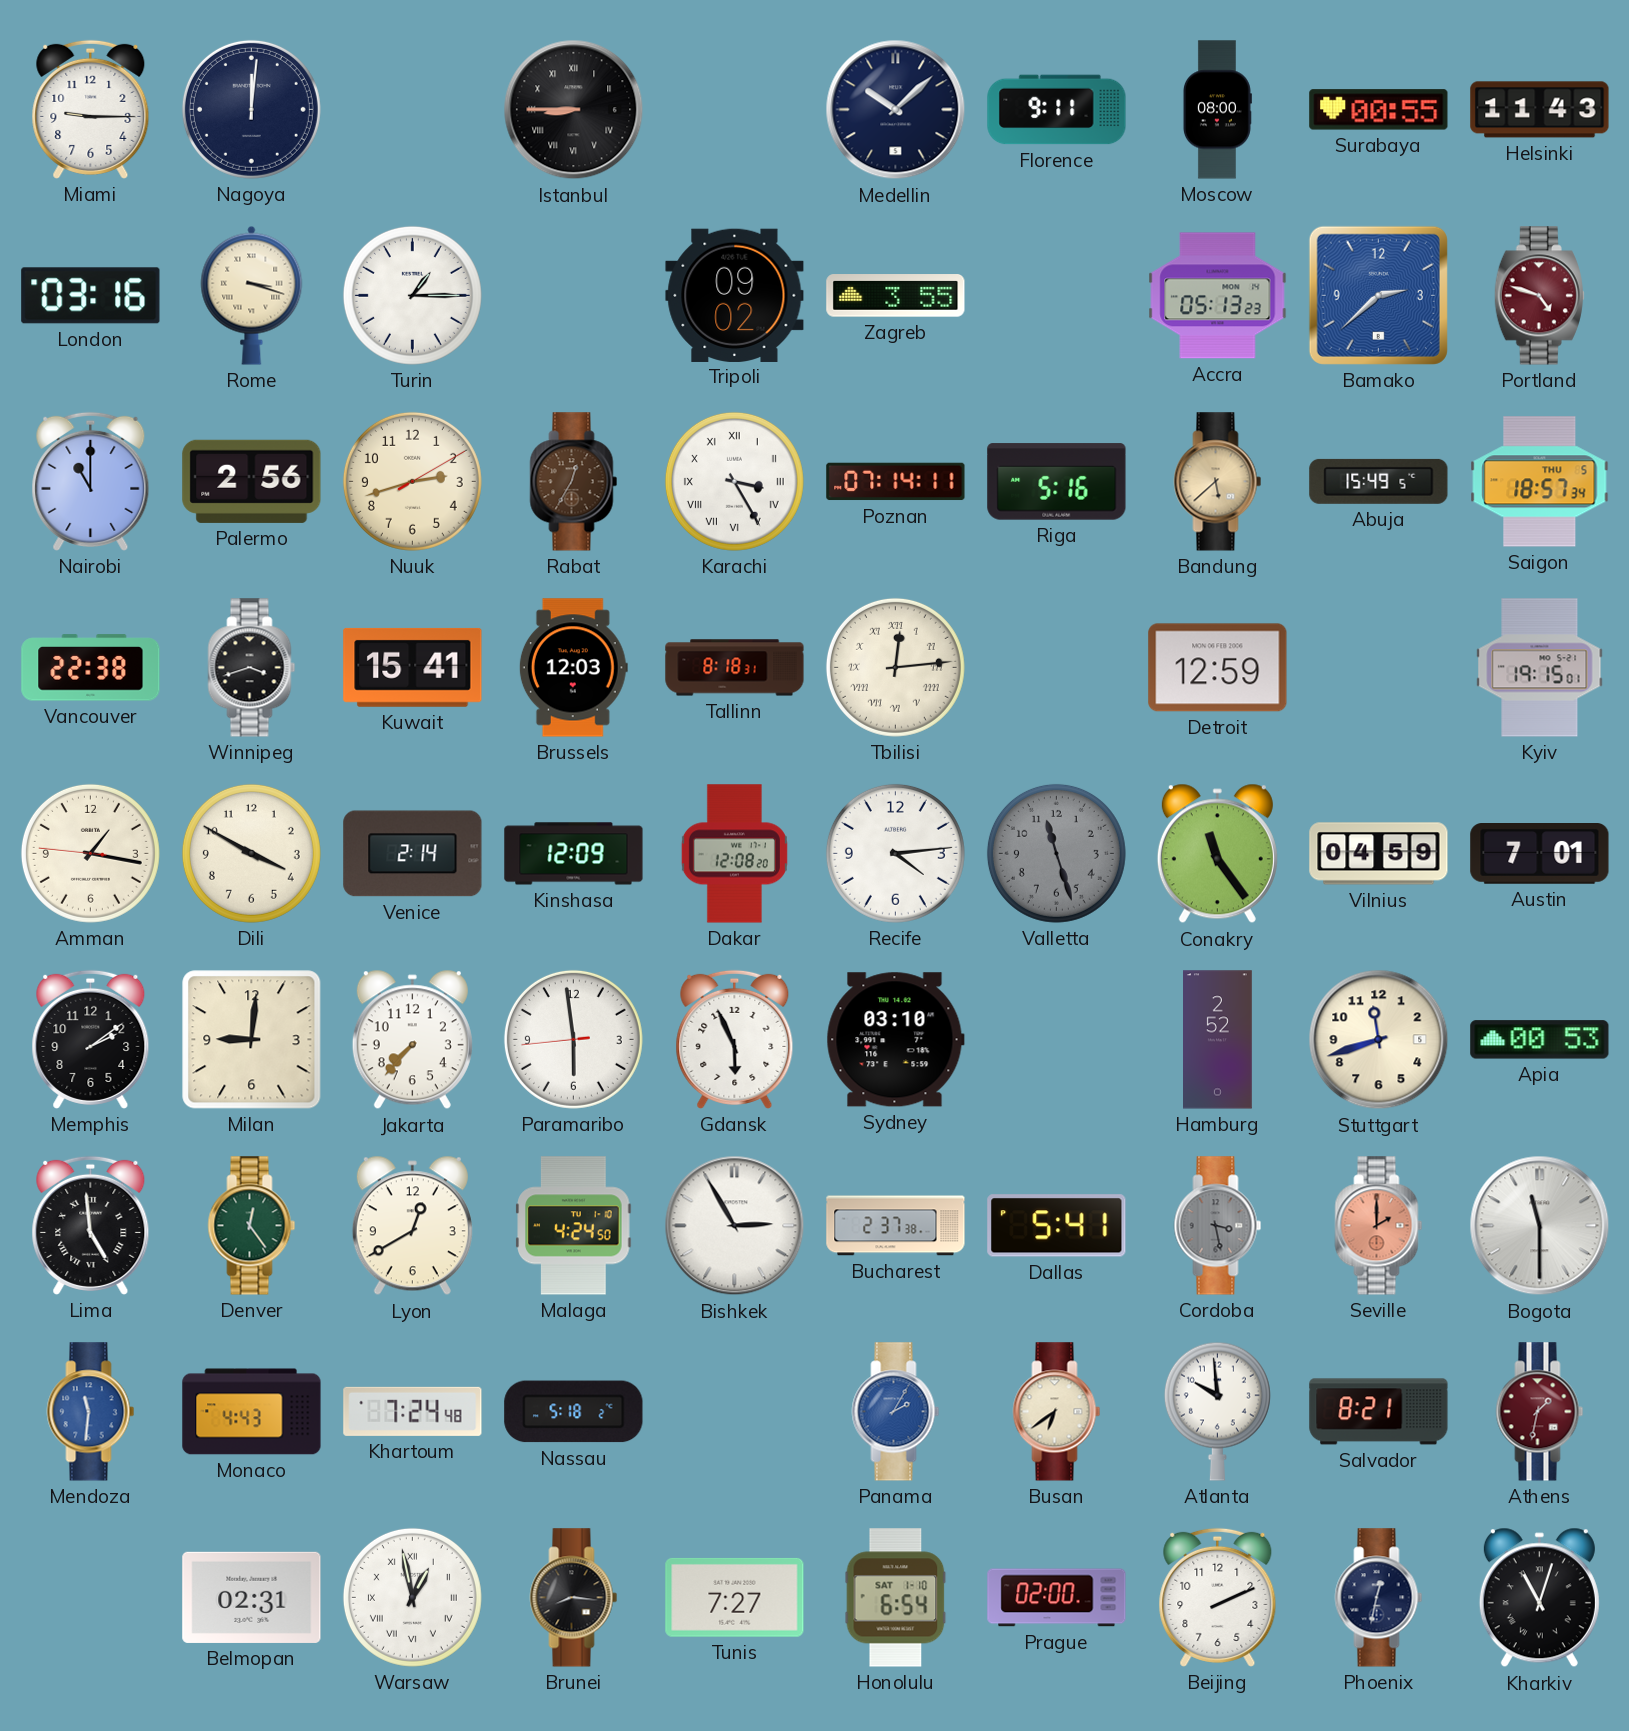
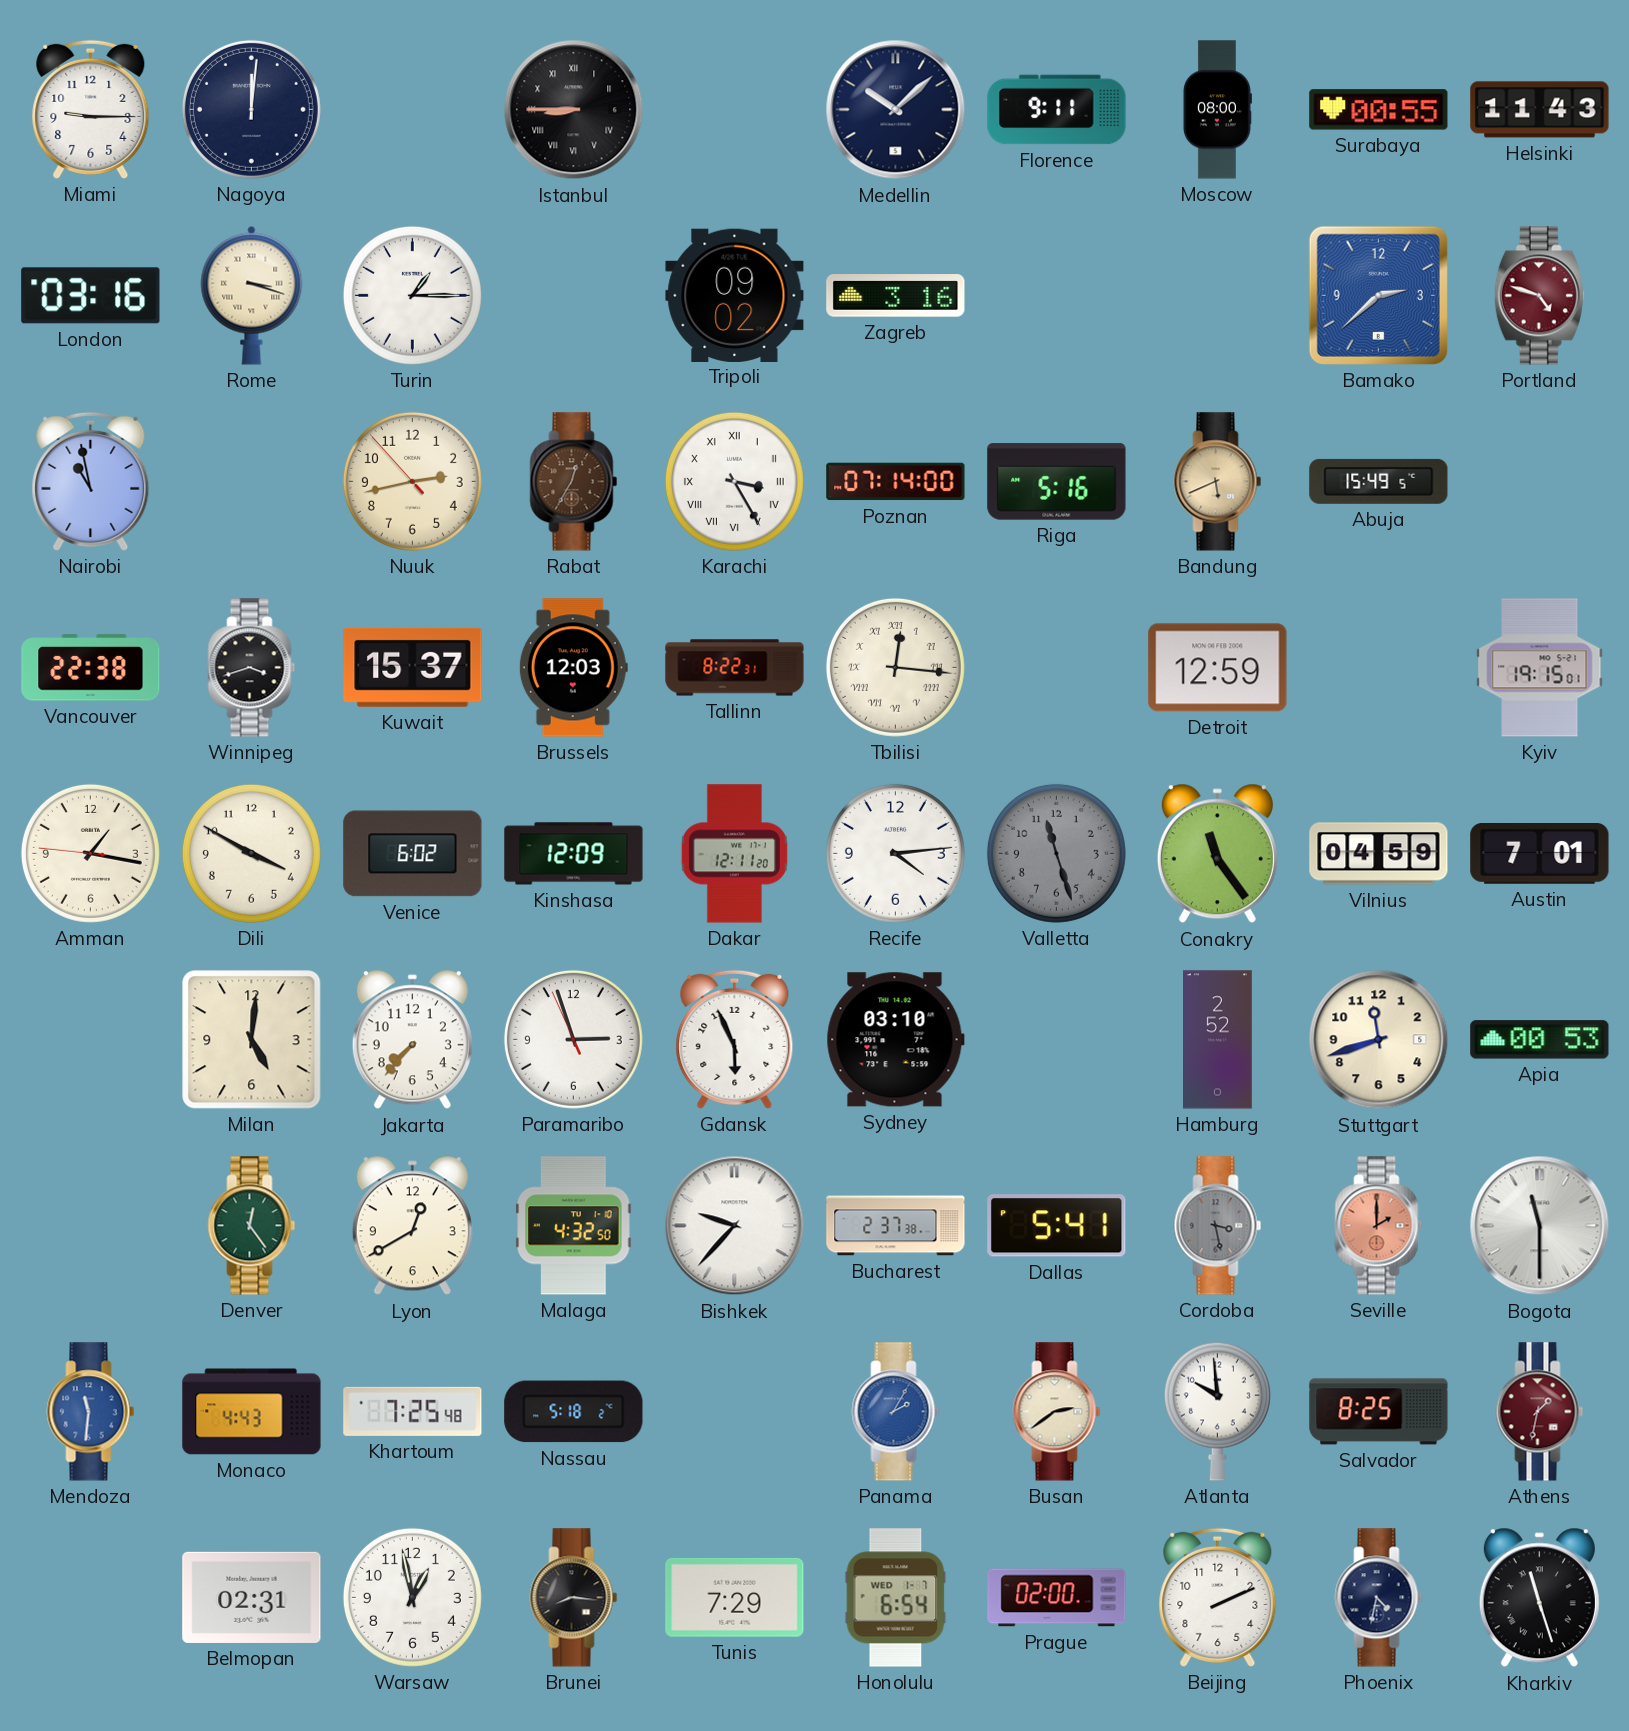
Zagreb: 3:55 -> 3:16
Accra: 05:13 -> none
Nairobi: 11:00 -> 10:58
Palermo: 2:56 -> none
Nuuk: 2:42:10 -> 2:42:53
Poznan: 07:14:11 -> 07:14:00
Bandung: 5:38 -> 5:41
Saigon: 18:57 -> none
Kuwait: 15:41 -> 15:37
Tallinn: 8:18 -> 8:22
Tbilisi: 12:14 -> 12:16
Venice: 2:14 -> 6:02
Dakar: 12:08 -> 12:11
Memphis: 2:09 -> none
Milan: 9:01 -> 5:01
Paramaribo: 5:58 -> 2:56
Lima: 4:59 -> none
Malaga: 4:24 -> 4:32
Bishkek: 2:55 -> 9:37
Khartoum: 7:24 -> 7:25
Busan: 6:39 -> 2:39
Salvador: 8:21 -> 8:25
Warsaw numerals: Roman -> Arabic
Tunis: 7:27 -> 7:29
Honolulu date: SAT 1-10 -> WED 1-7
Phoenix: 12:32 -> 4:32
Kharkiv: 11:03 -> 11:27
